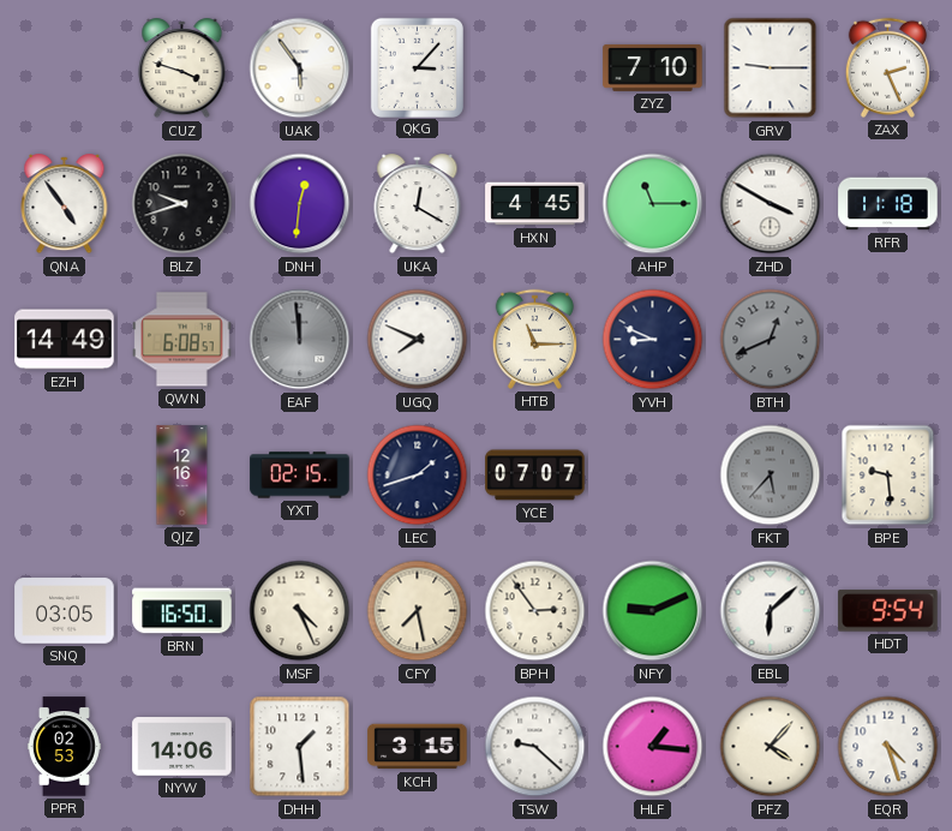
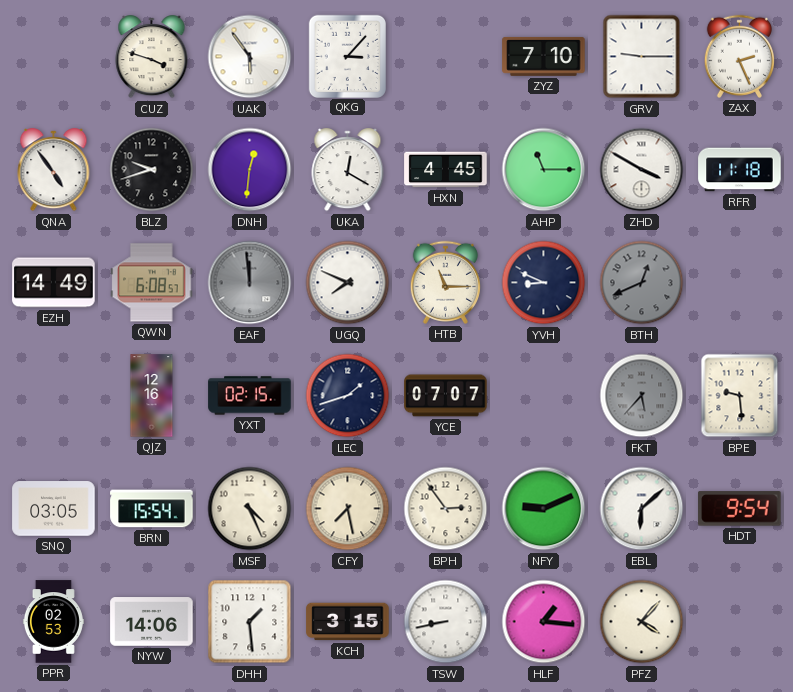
BRN: 16:50 -> 15:54
TSW: 9:22 -> 8:43
EQR: 4:27 -> none
